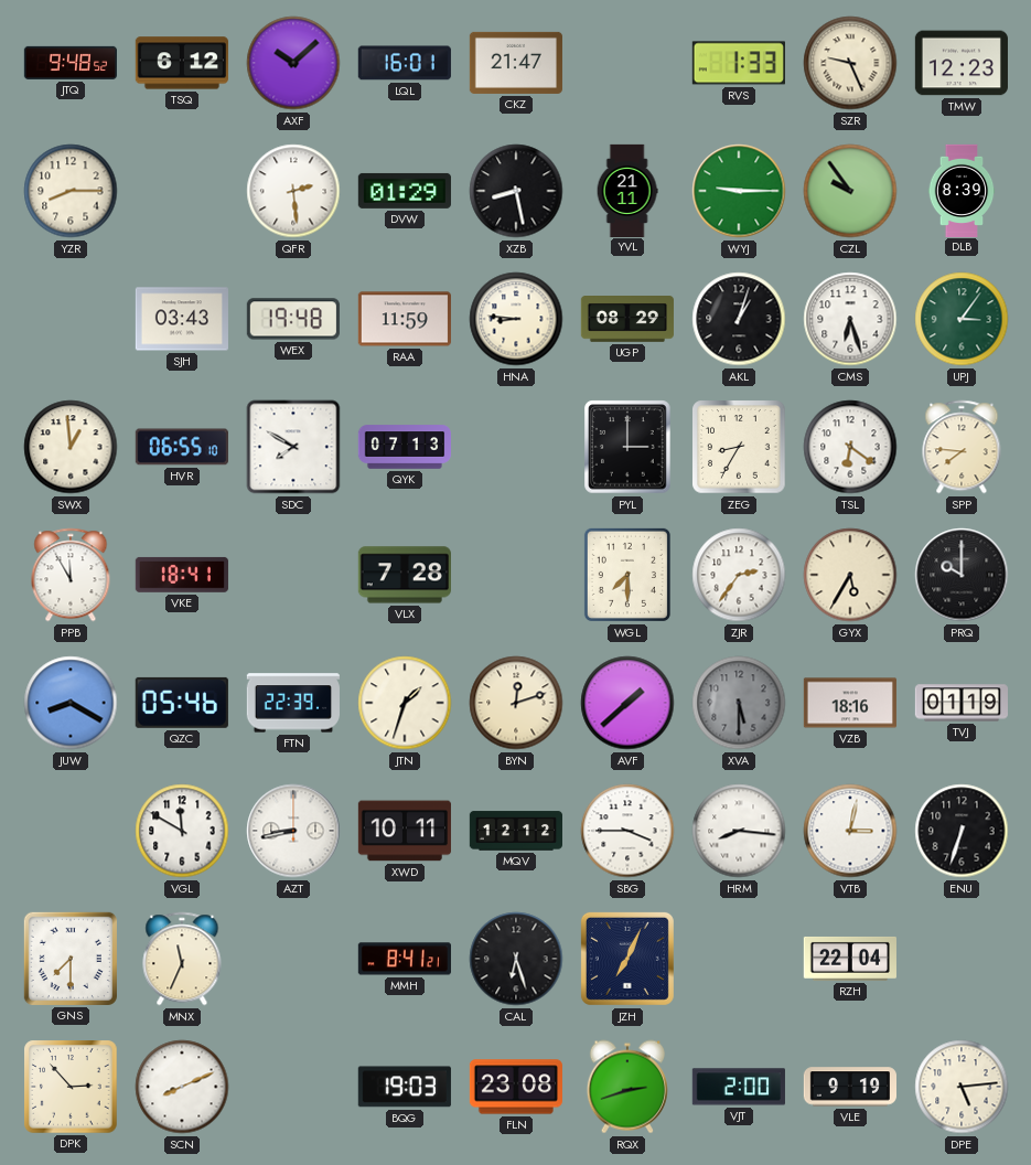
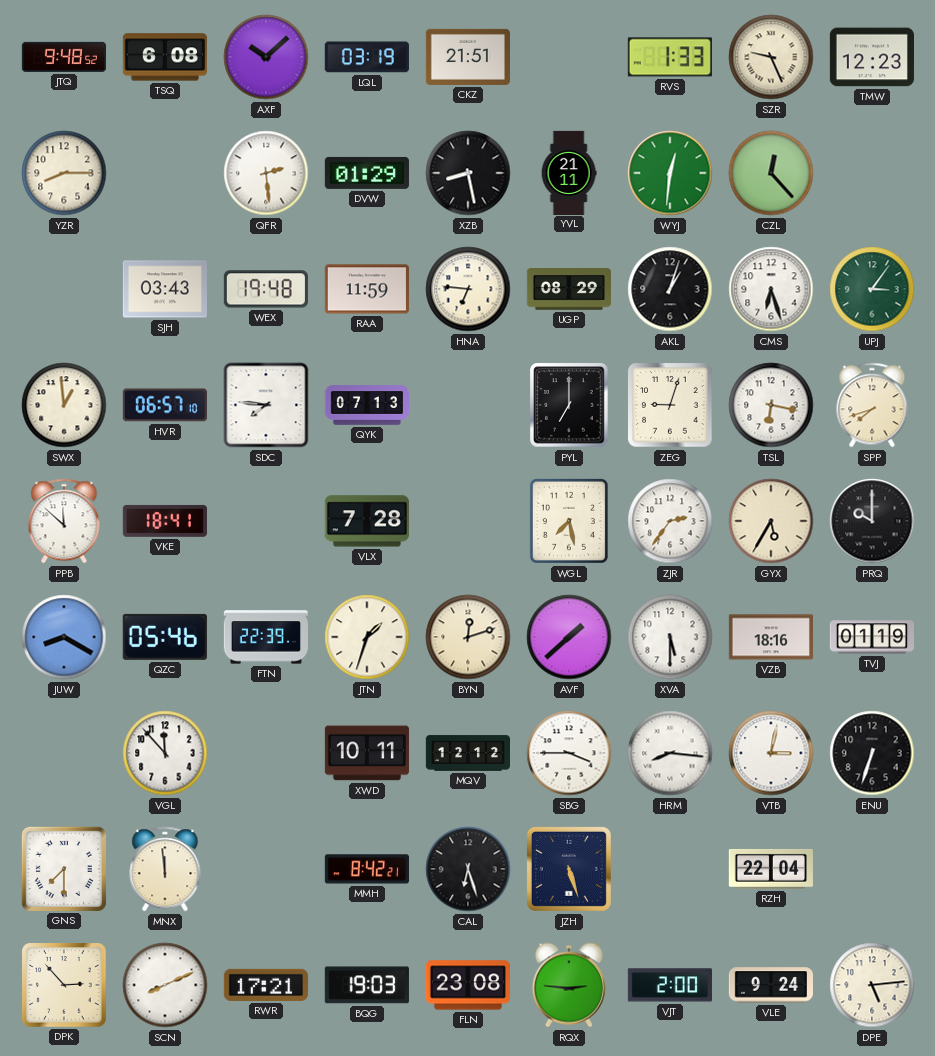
TSQ: 6:12 -> 6:08
LQL: 16:01 -> 03:19
CKZ: 21:47 -> 21:51
WYJ: 9:15 -> 12:31
CZL: 9:54 -> 12:23
DLB: 8:39 -> none
HNA: 8:46 -> 6:46
HVR: 06:55 -> 06:57
SDC: 7:50 -> 7:46
PYL: 3:00 -> 7:00
ZEG: 8:35 -> 9:03
TSL: 6:21 -> 6:17
SPP: 7:46 -> 7:42
PPB: 11:55 -> 11:52
WGL: 7:30 -> 7:28
XVA dial: grey -> white
VGL: 11:50 -> 11:53
AZT: 8:43 -> none
MNX: 11:34 -> 11:59
MMH: 8:41 -> 8:42
JZH: 7:04 -> 5:27
RWR: none -> 17:21
RQX: 2:42 -> 2:46
VLE: 9:19 -> 9:24
